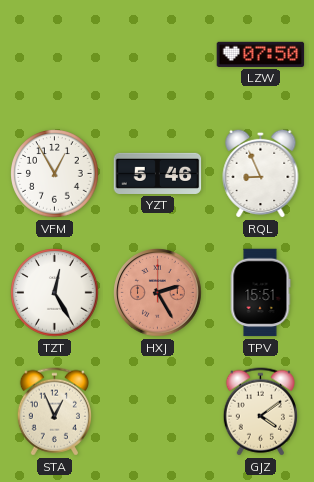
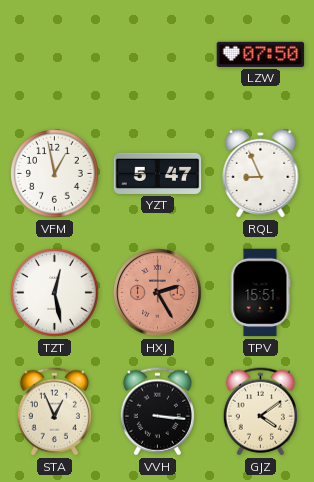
VFM: 12:55 -> 12:58
YZT: 5:46 -> 5:47
TZT: 12:25 -> 12:28
VVH: none -> 3:16
